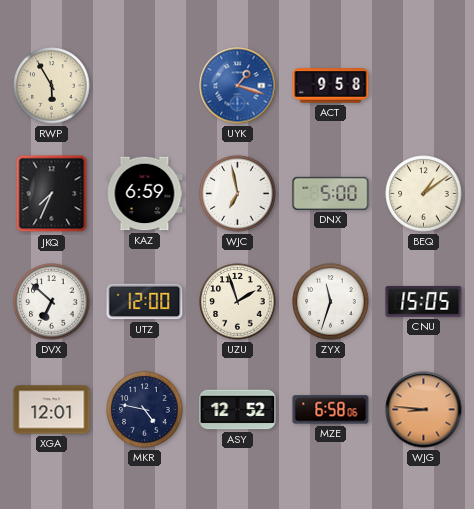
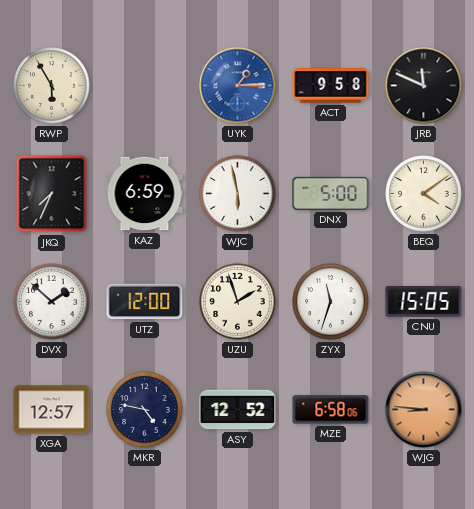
UYK: 1:18 -> 1:15
JRB: none -> 11:49
WJC: 6:58 -> 5:58
BEQ: 1:09 -> 4:09
DVX: 6:52 -> 1:52
XGA: 12:01 -> 12:57
